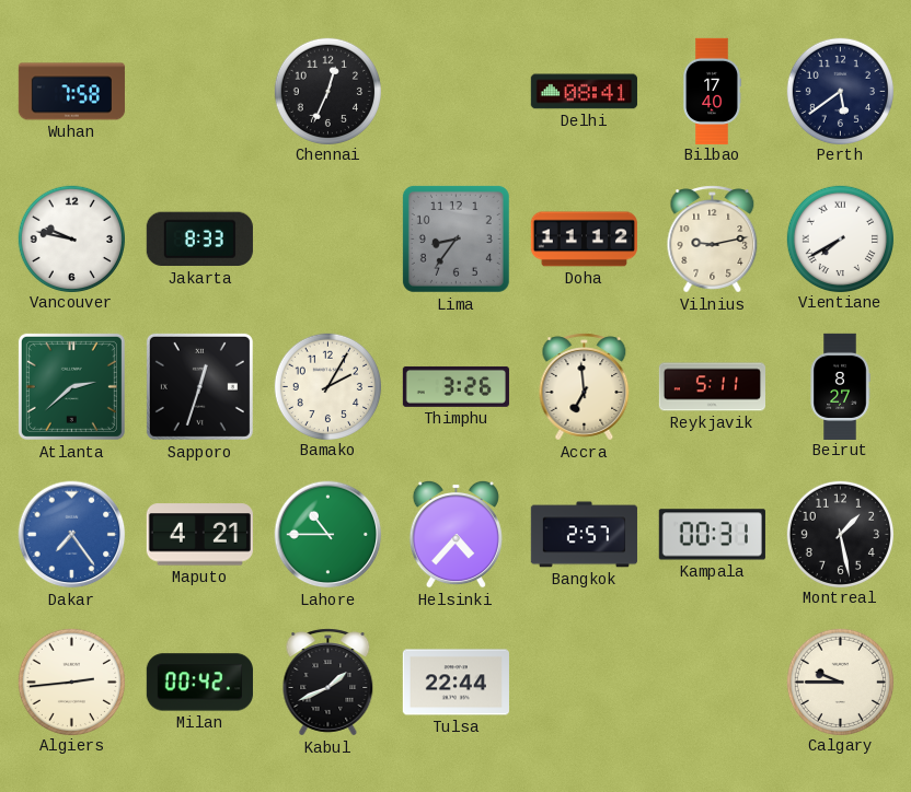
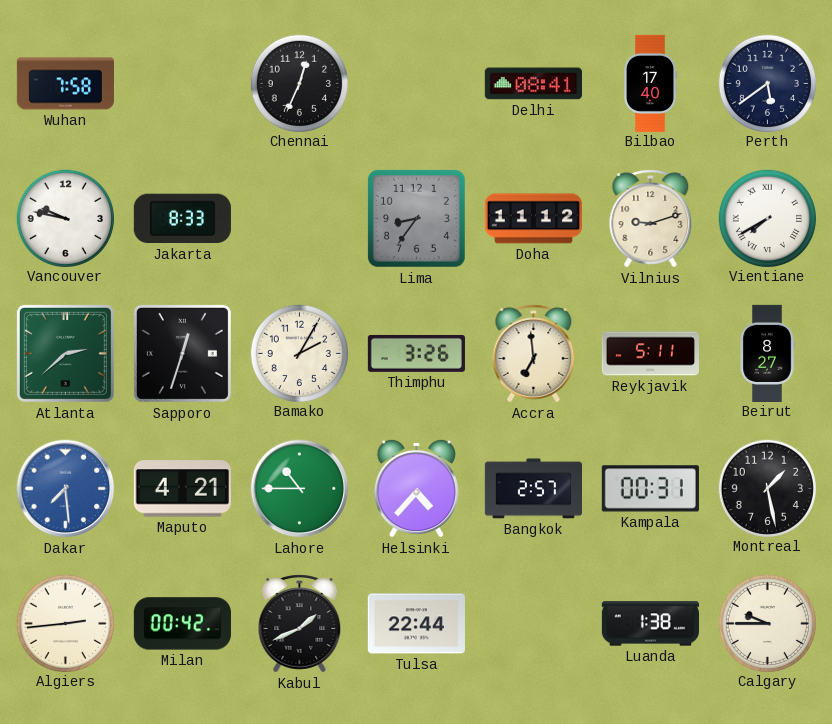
Vilnius: 9:13 -> 9:12
Dakar: 7:24 -> 7:29
Luanda: none -> 1:38
